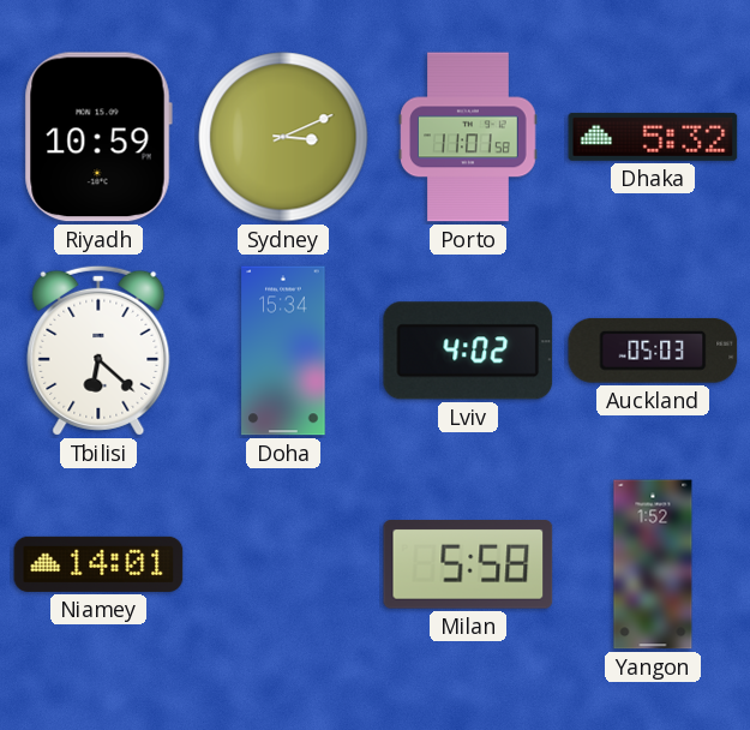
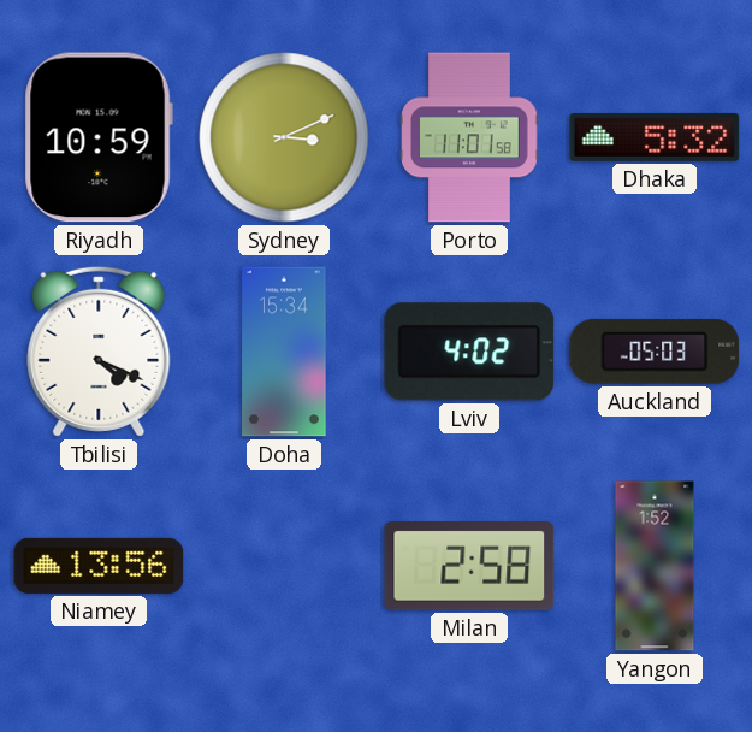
Tbilisi: 6:22 -> 4:19
Niamey: 14:01 -> 13:56
Milan: 5:58 -> 2:58
